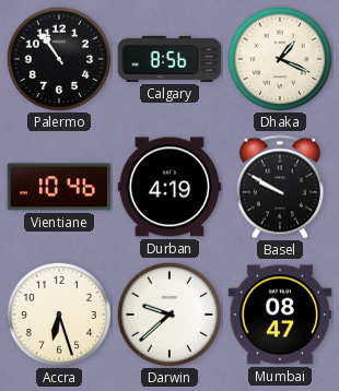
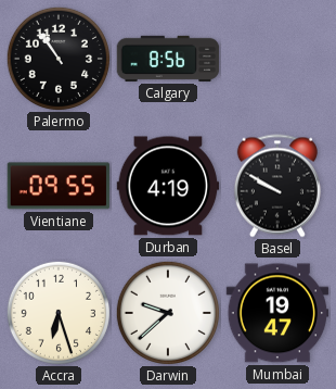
Dhaka: 1:19 -> none
Vientiane: 10:46 -> 09:55
Mumbai: 08:47 -> 19:47
